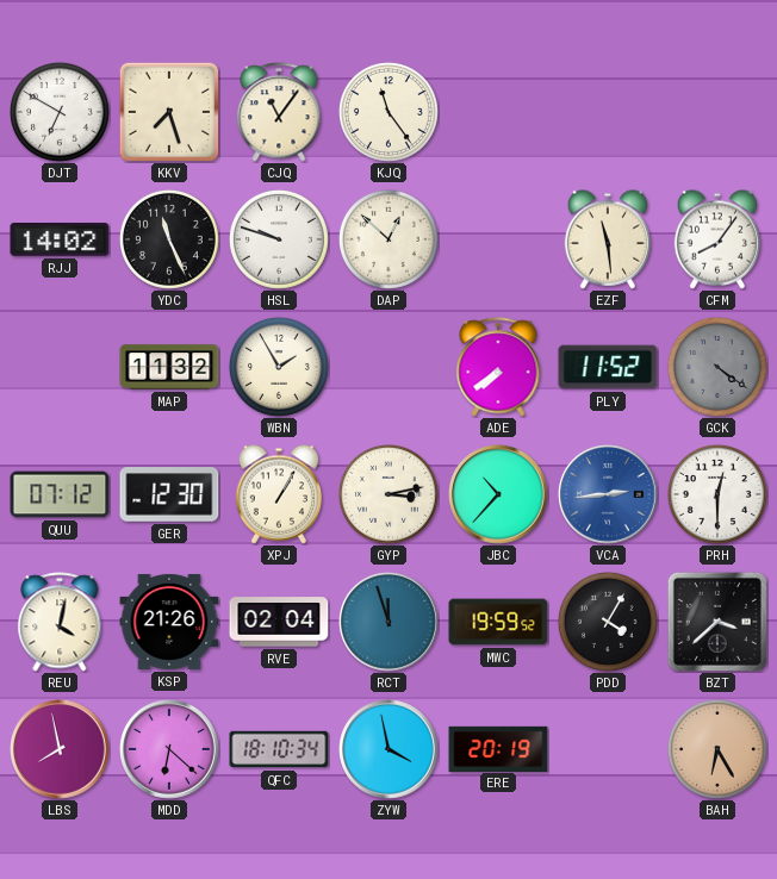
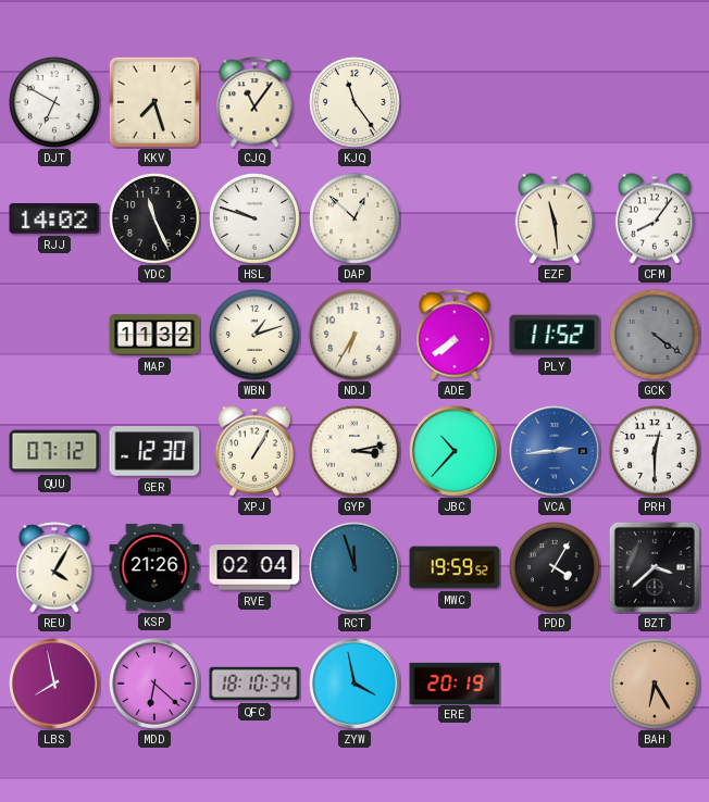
WBN: 1:55 -> 1:12
NDJ: none -> 6:35
REU: 4:02 -> 4:05
